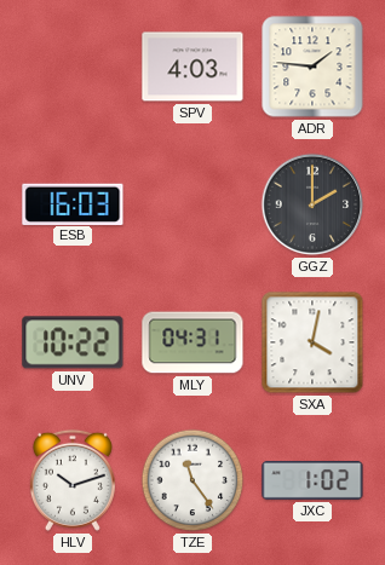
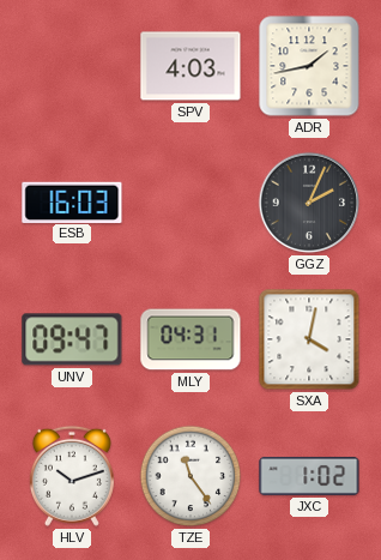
ADR: 1:46 -> 1:43
GGZ: 2:00 -> 2:04
UNV: 10:22 -> 09:47
